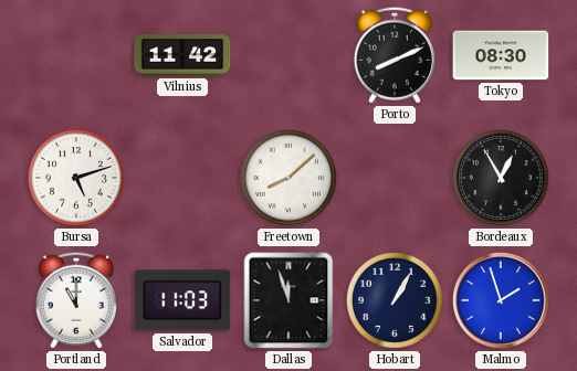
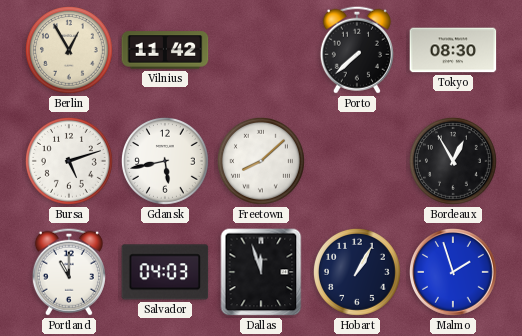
Berlin: none -> 12:55
Porto: 8:11 -> 7:38
Gdansk: none -> 5:43
Salvador: 11:03 -> 04:03
